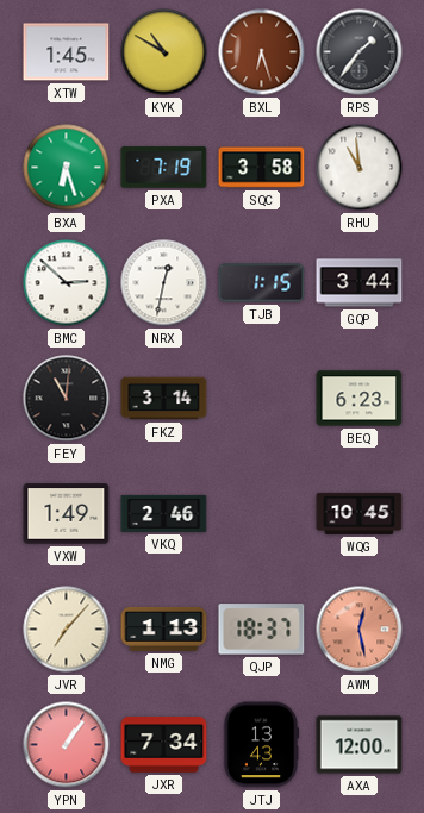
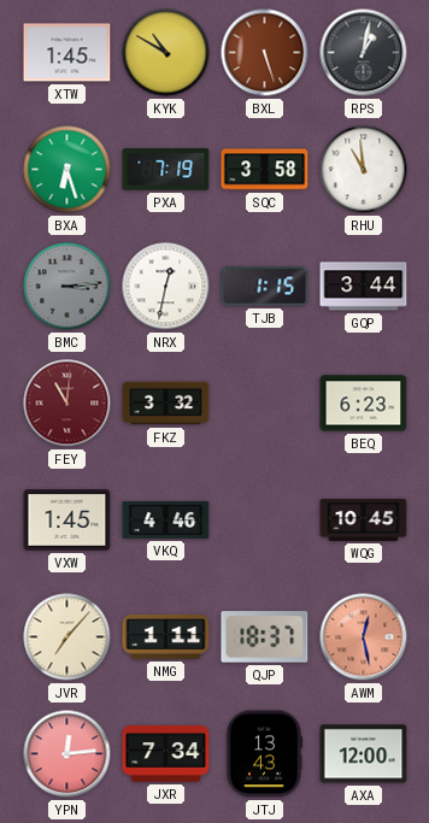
BXL: 6:27 -> 5:27
RPS: 1:36 -> 1:02
BMC: 2:52 -> 3:14
BMC dial: white -> grey
FEY dial: black -> burgundy
FKZ: 3:14 -> 3:32
VXW: 1:49 -> 1:45
VKQ: 2:46 -> 4:46
NMG: 1:13 -> 1:11
YPN: 1:06 -> 12:14
